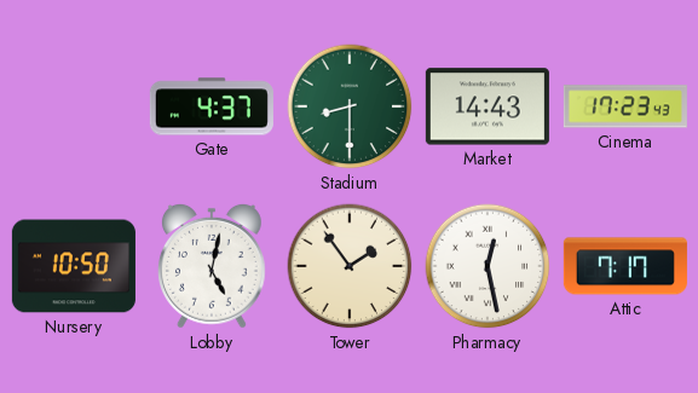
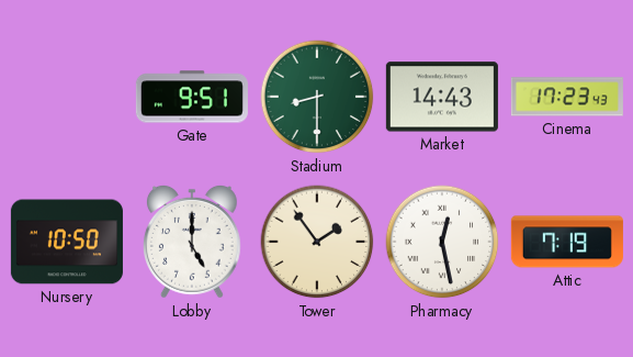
Gate: 4:37 -> 9:51
Lobby: 5:02 -> 5:00
Attic: 7:17 -> 7:19
